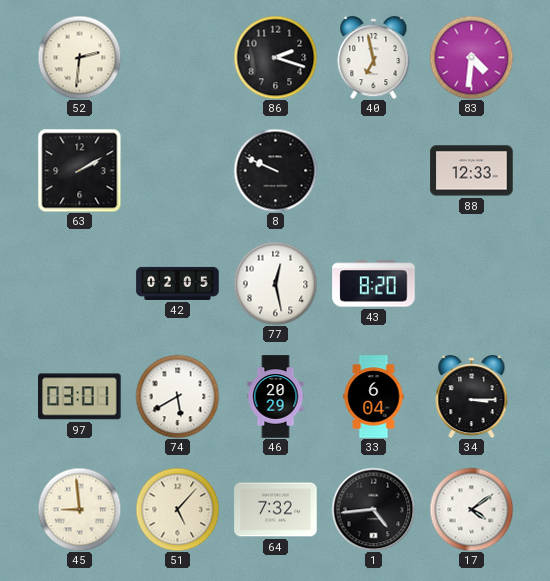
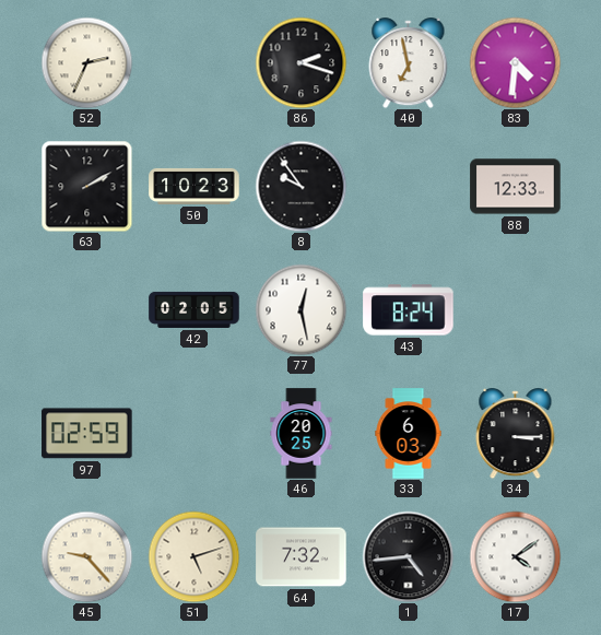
52: 2:31 -> 2:34
50: none -> 10:23
8: 9:49 -> 9:54
43: 8:20 -> 8:24
97: 03:01 -> 02:59
74: 5:40 -> none
46: 20:29 -> 20:25
33: 6:04 -> 6:03
45: 8:59 -> 9:23
51: 5:07 -> 5:12
